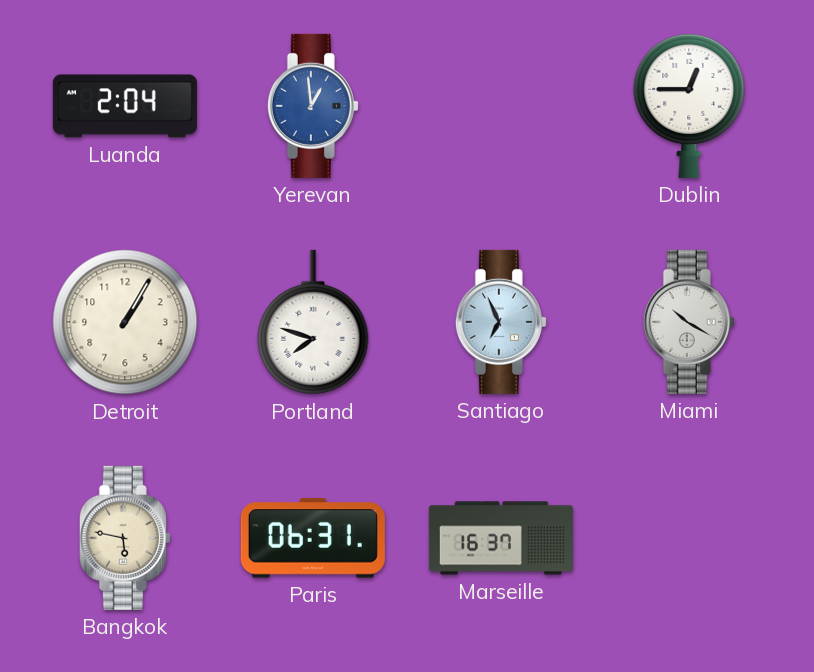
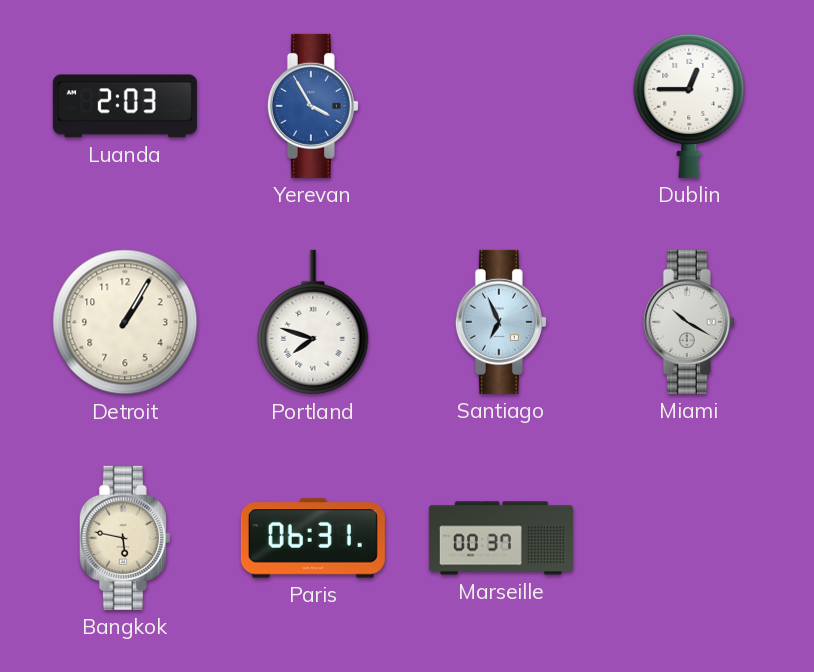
Luanda: 2:04 -> 2:03
Yerevan: 12:59 -> 3:55
Marseille: 16:37 -> 00:37
